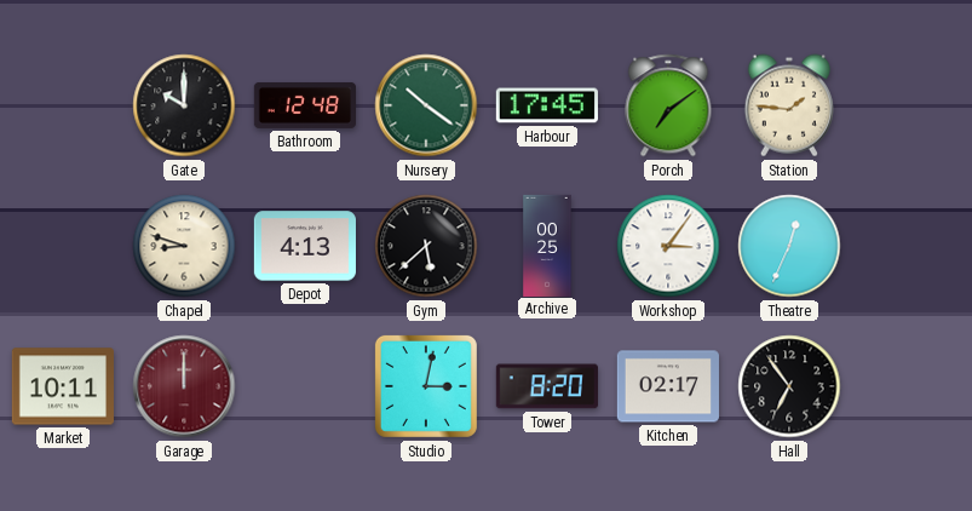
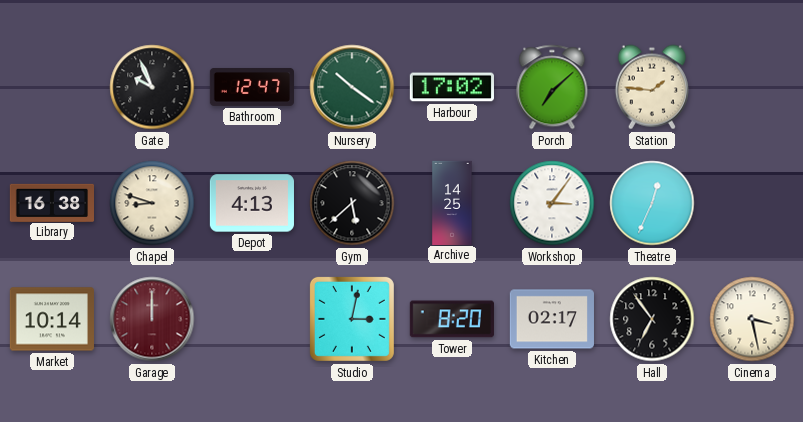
Gate: 10:00 -> 9:56
Bathroom: 12:48 -> 12:47
Harbour: 17:45 -> 17:02
Porch: 7:09 -> 7:08
Library: none -> 16:38
Archive: 00:25 -> 14:25
Market: 10:11 -> 10:14
Cinema: none -> 3:28
